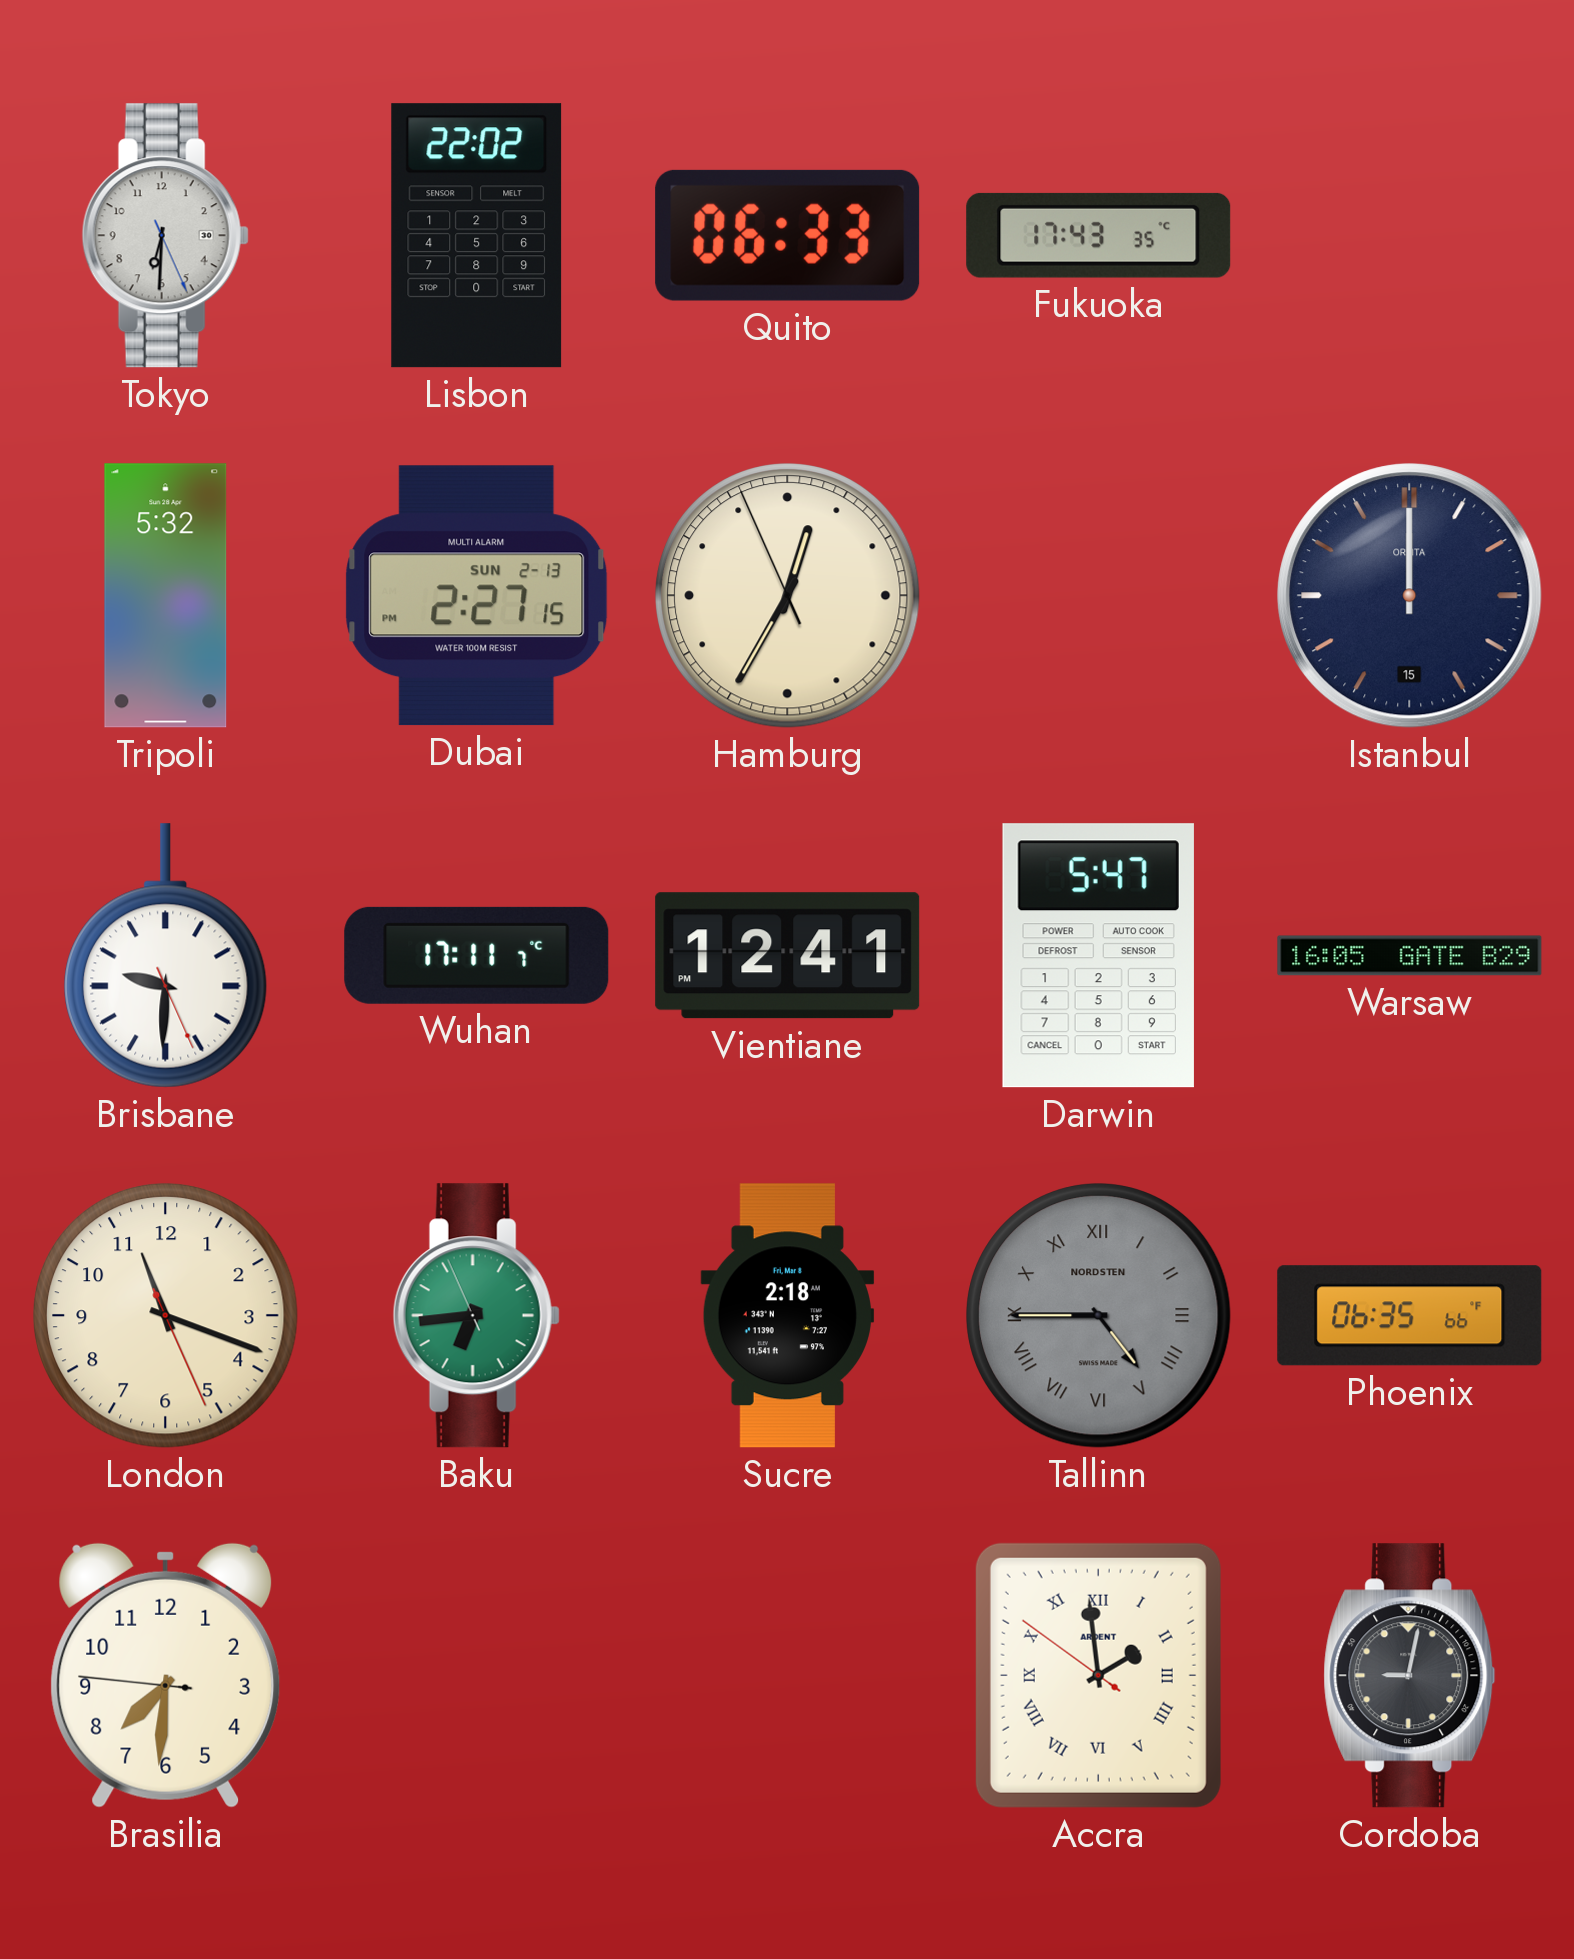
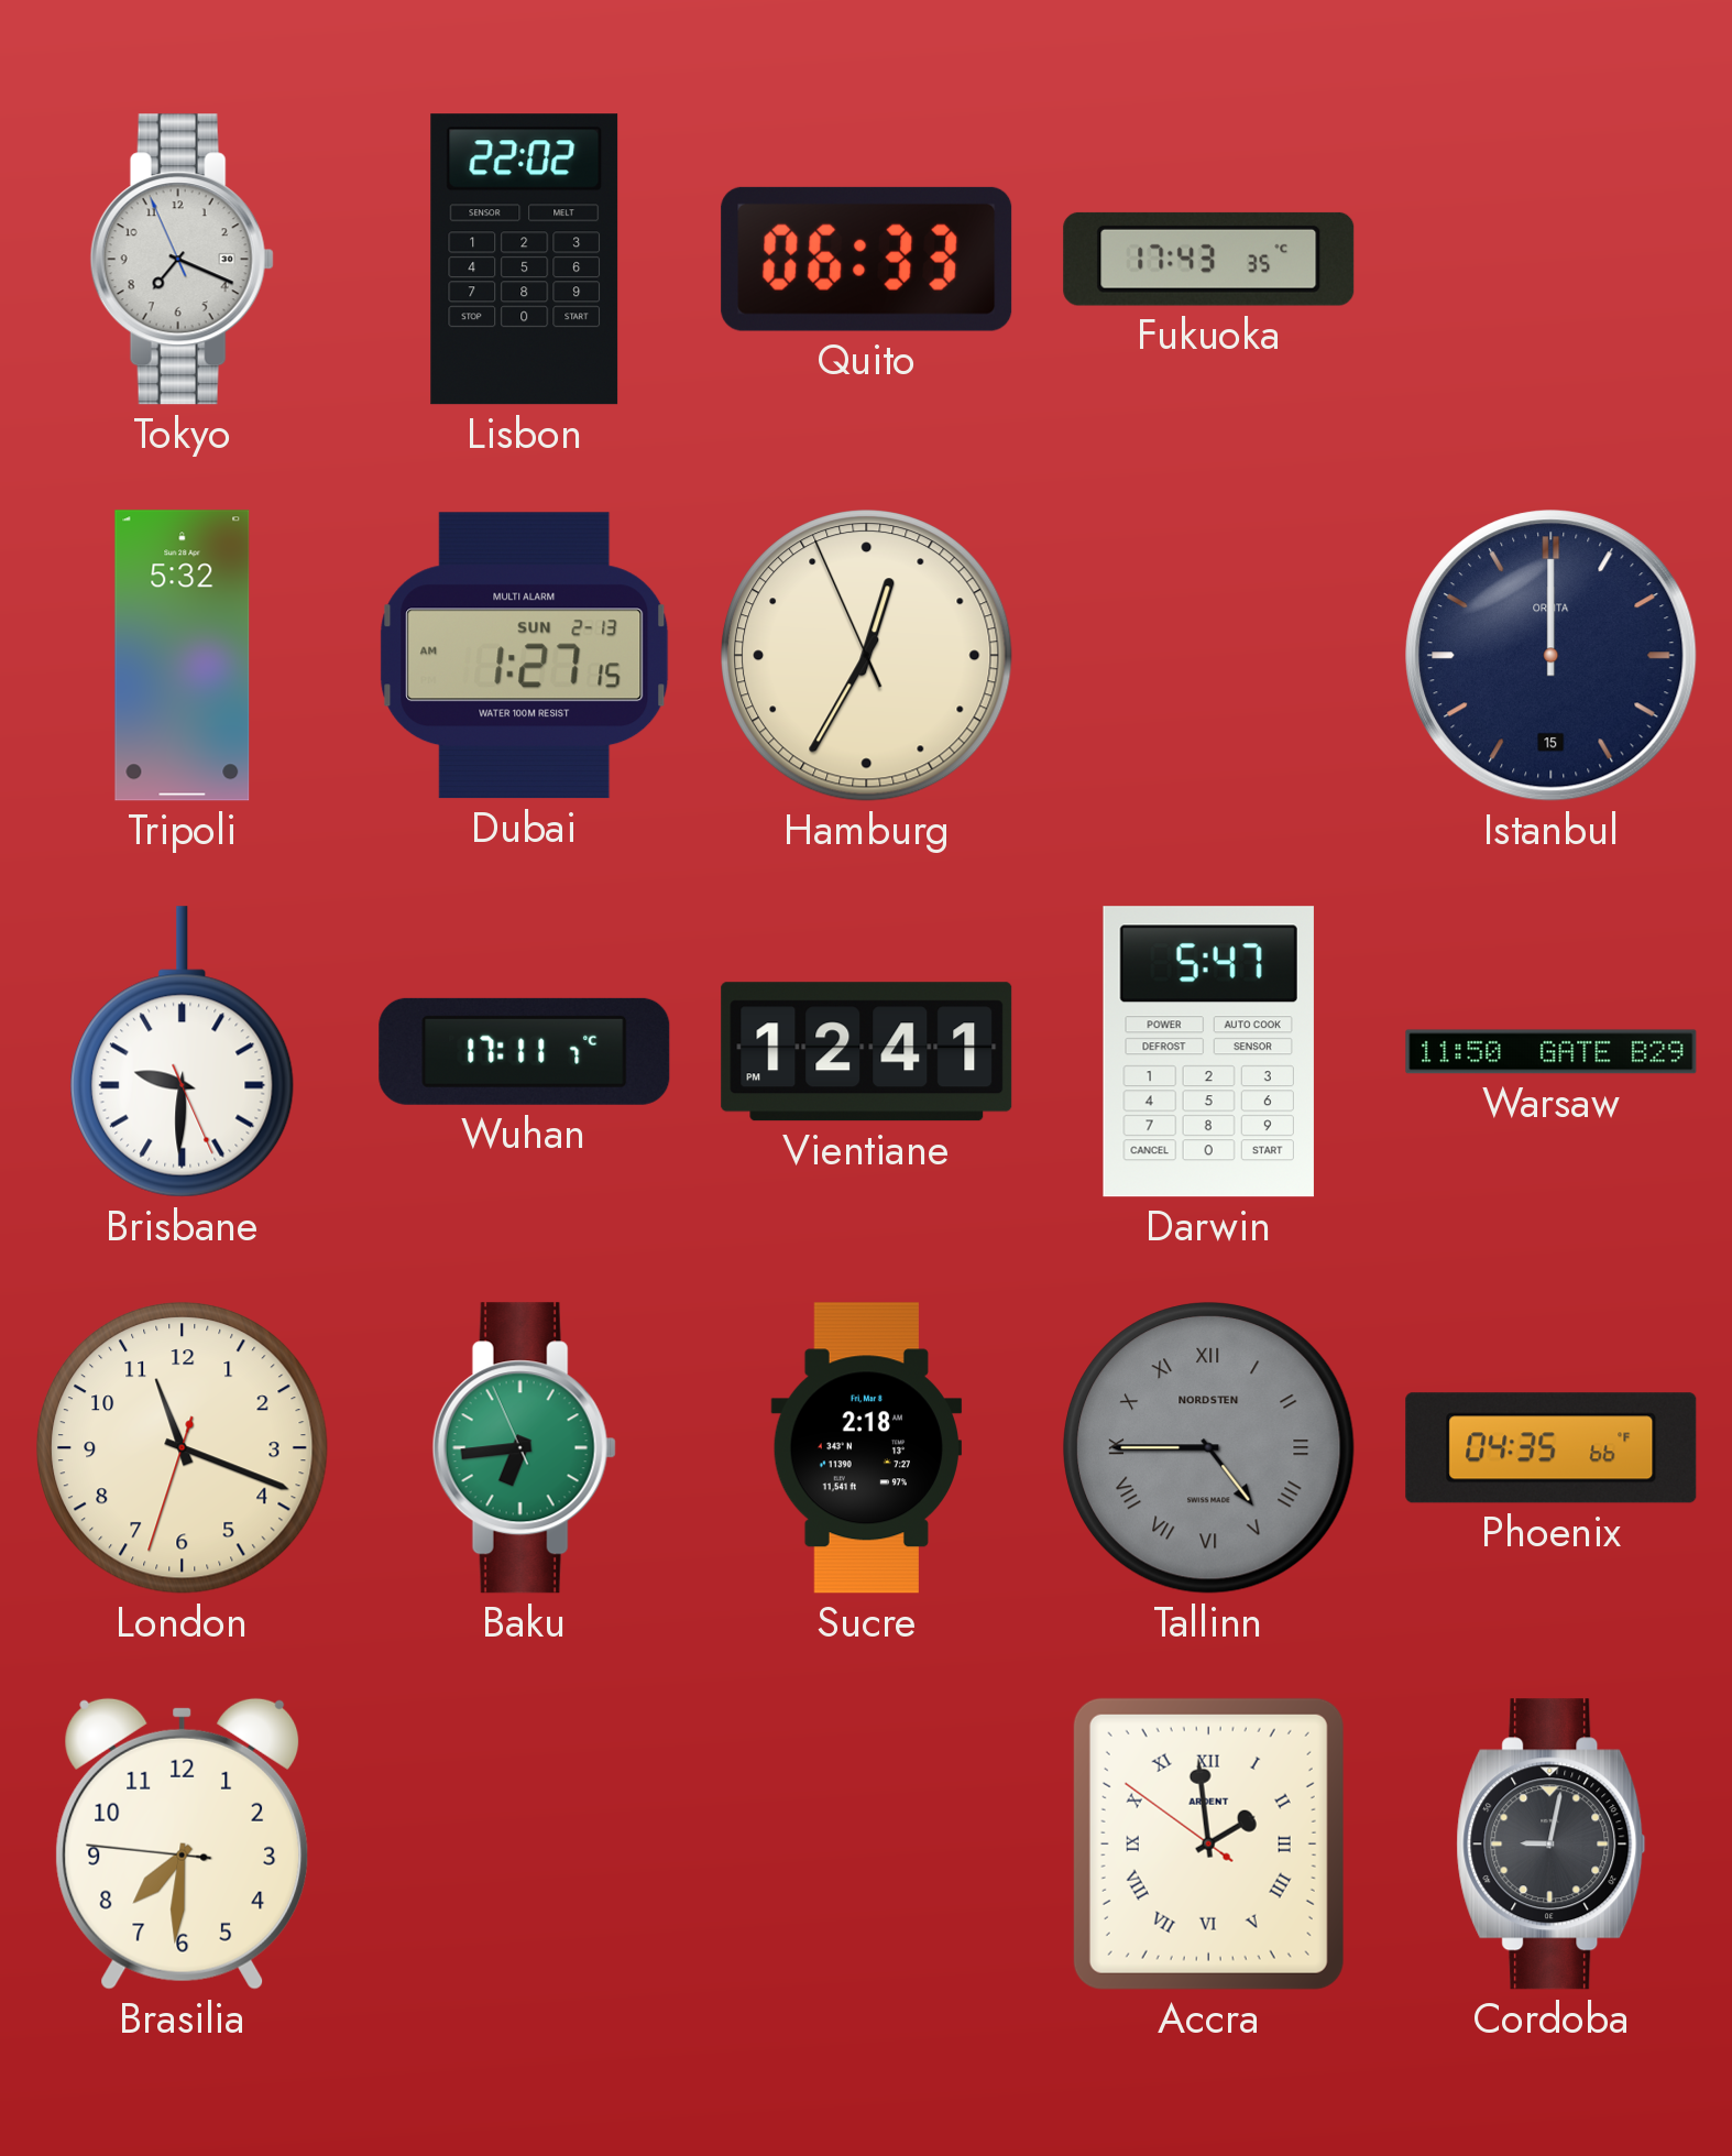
Tokyo: 6:30 -> 7:18
Dubai: 2:27 -> 1:27
Warsaw: 16:05 -> 11:50
London: 11:18:26 -> 11:18:33
Phoenix: 06:35 -> 04:35
